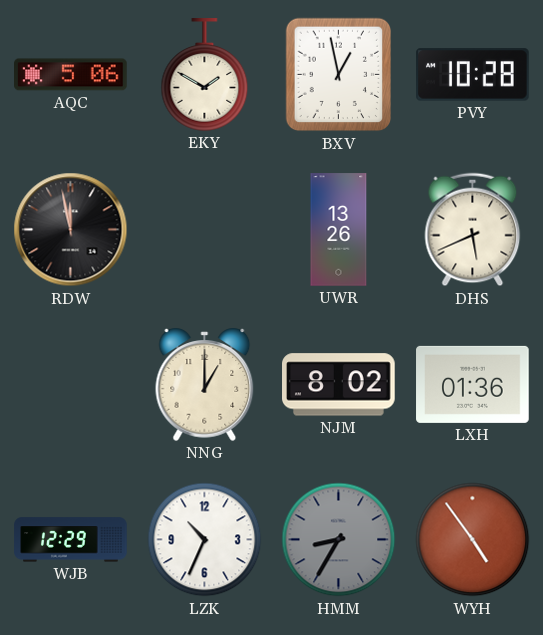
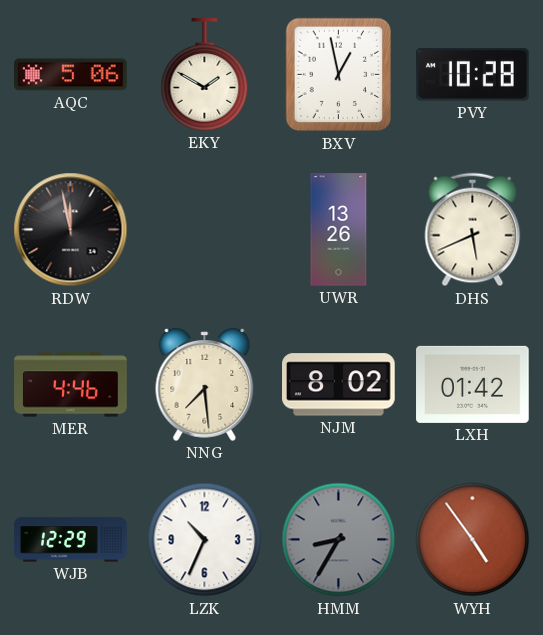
MER: none -> 4:46
NNG: 1:00 -> 7:29
LXH: 01:36 -> 01:42
